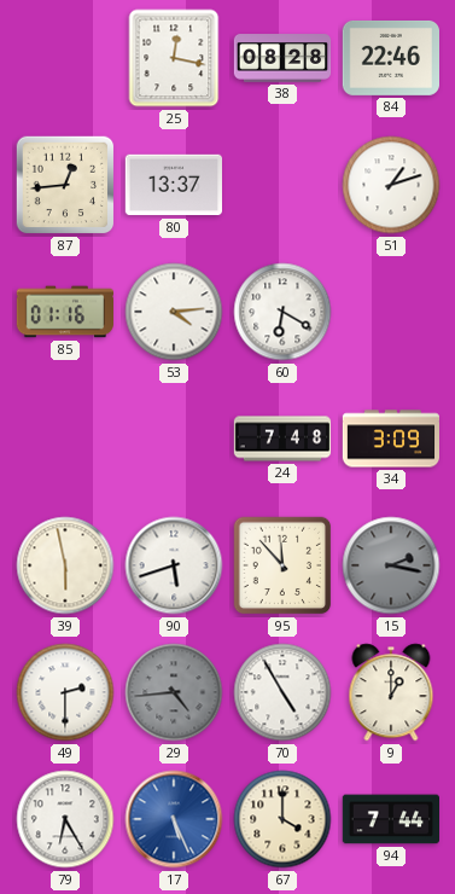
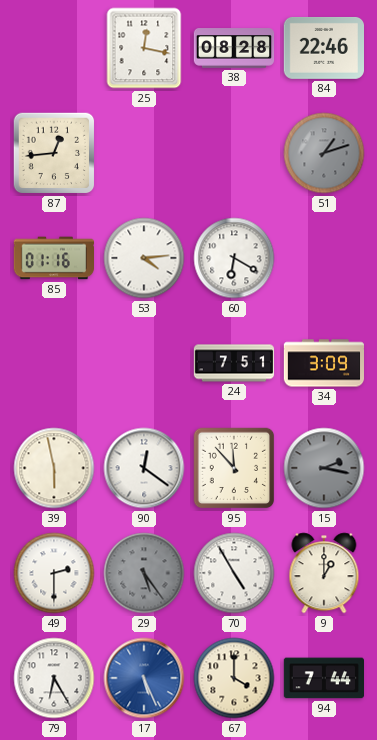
80: 13:37 -> none
51 dial: white -> grey
24: 7:48 -> 7:51
90: 5:42 -> 12:21
29: 4:44 -> 5:24
